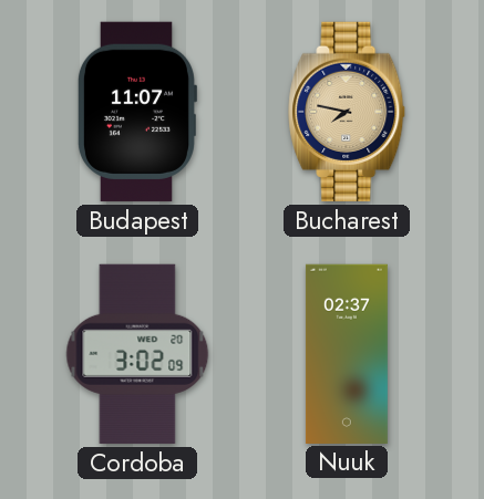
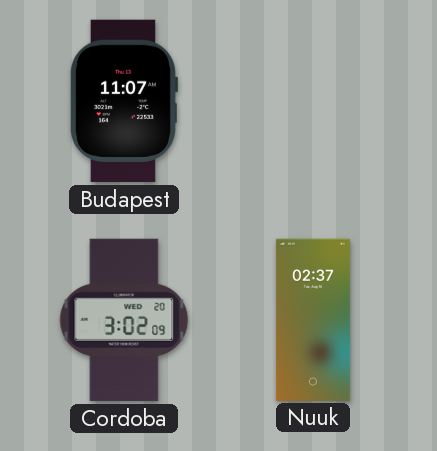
Bucharest: 7:47 -> none
